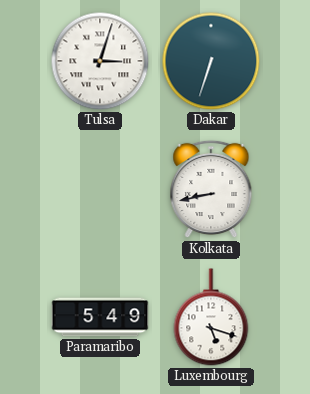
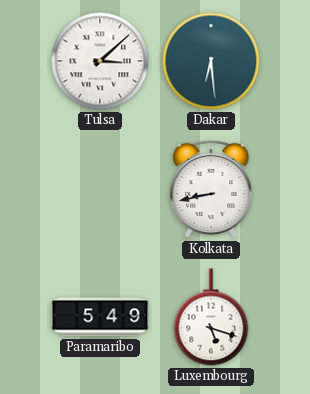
Tulsa: 3:03 -> 3:08
Dakar: 6:33 -> 6:29
